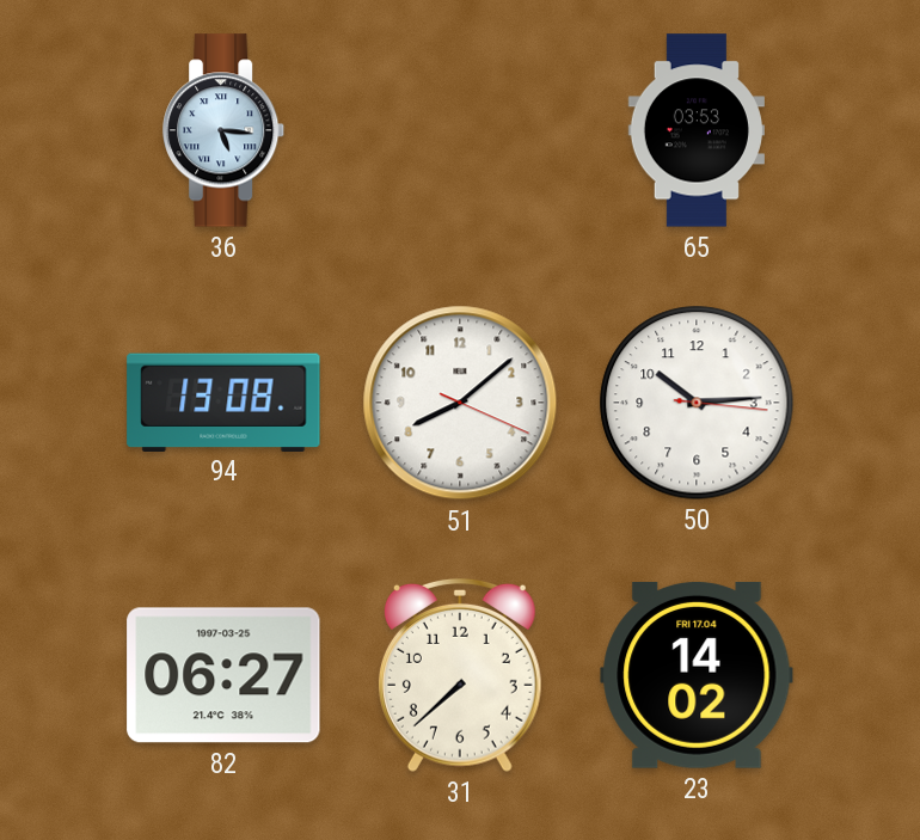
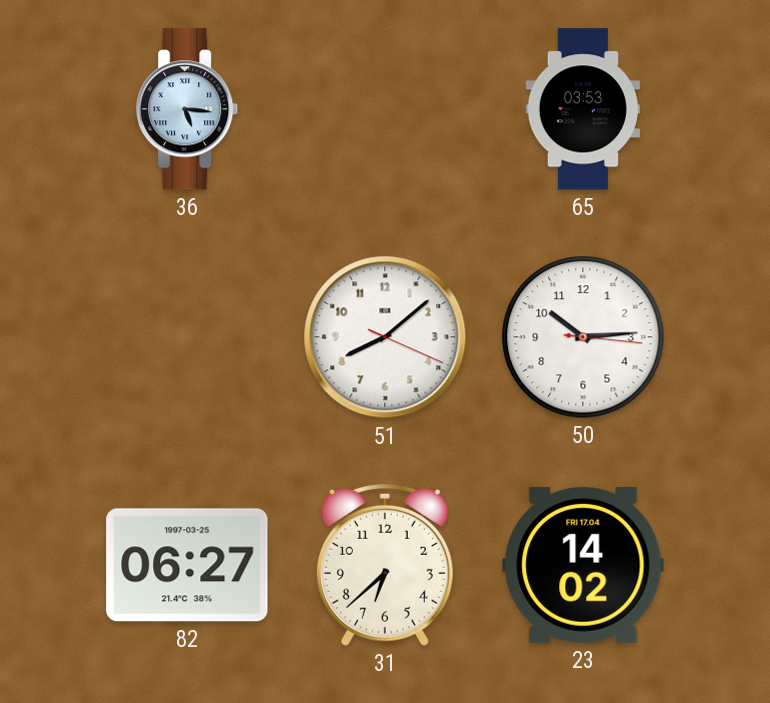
94: 13:08 -> none
31: 7:38 -> 6:38
